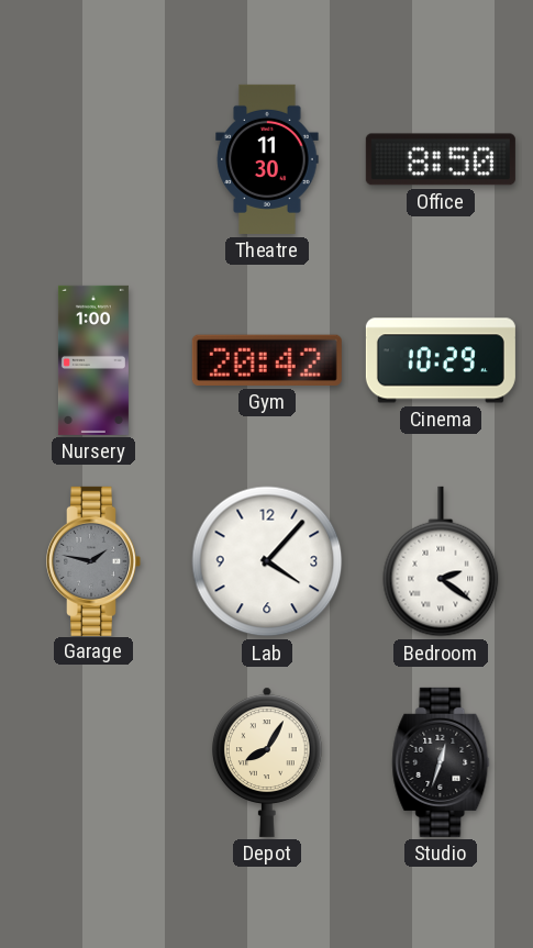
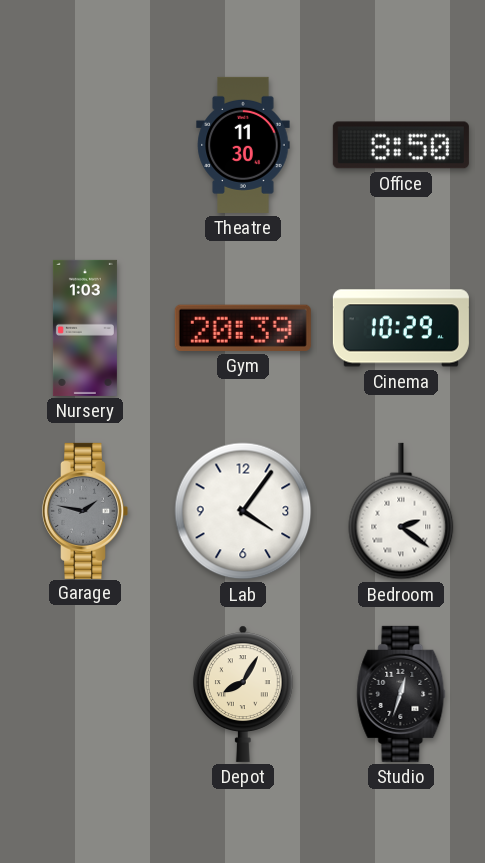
Nursery: 1:00 -> 1:03
Gym: 20:42 -> 20:39
Lab: 4:07 -> 4:06
